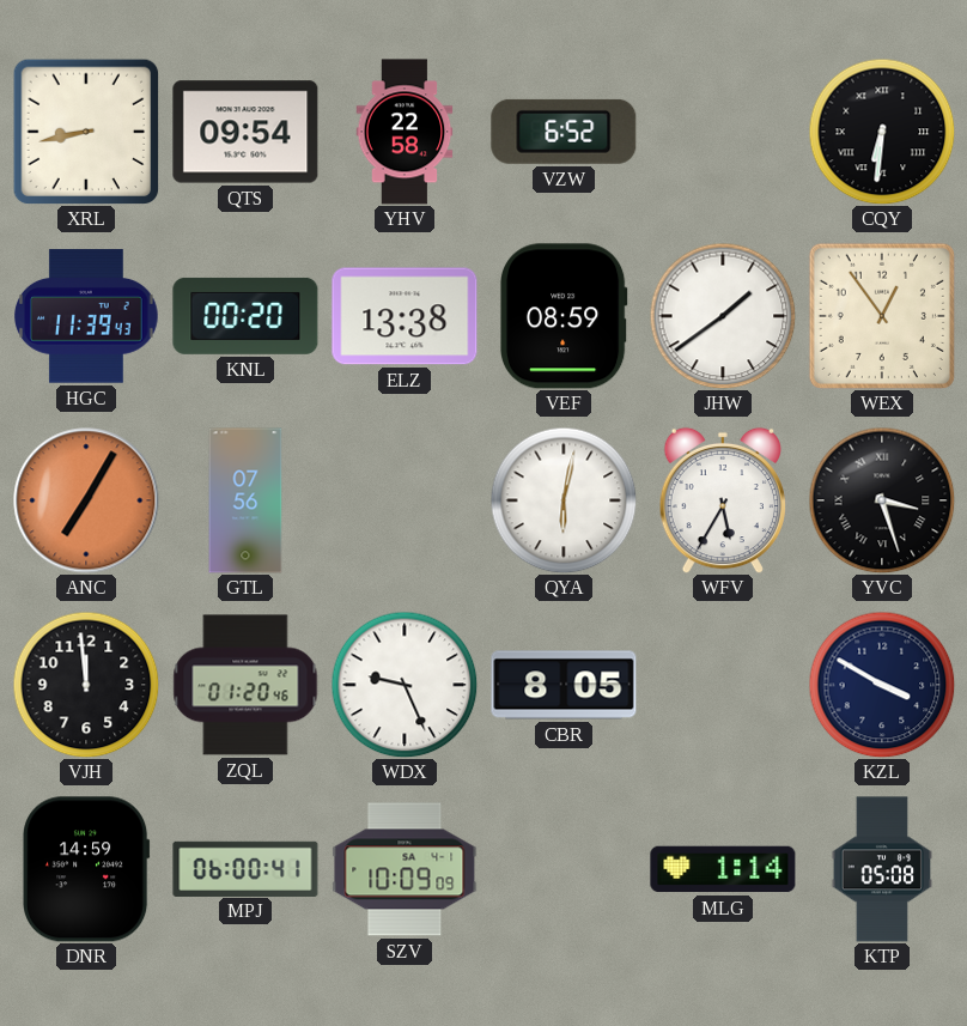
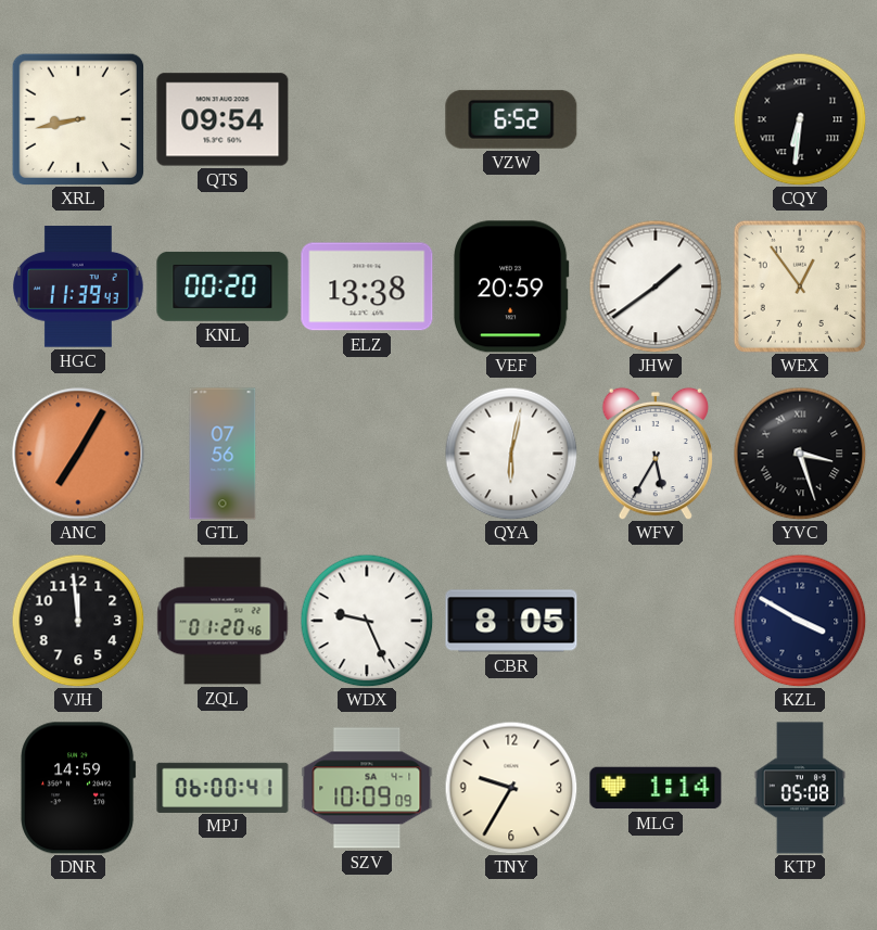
YHV: 22:58 -> none
VEF: 08:59 -> 20:59
TNY: none -> 9:35
